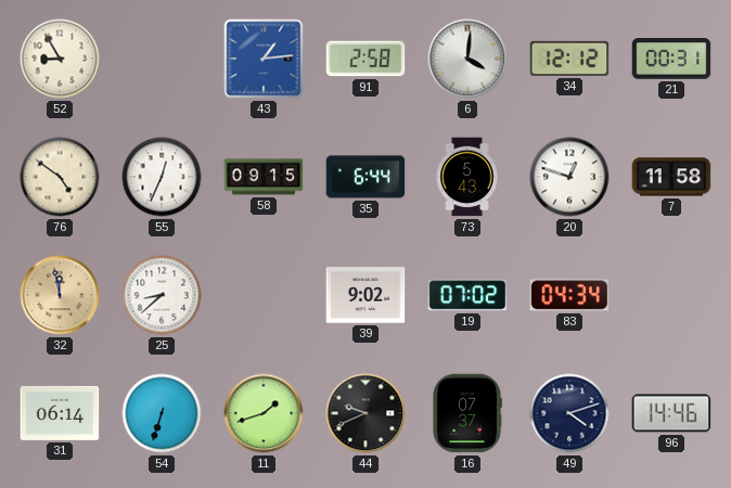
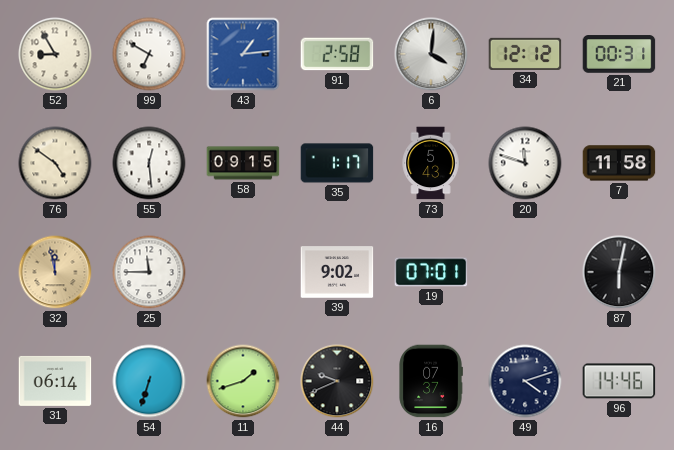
99: none -> 6:50
55: 12:34 -> 12:29
35: 6:44 -> 1:17
20: 12:48 -> 11:48
25: 8:38 -> 11:45
19: 07:02 -> 07:01
83: 04:34 -> none
87: none -> 6:02
